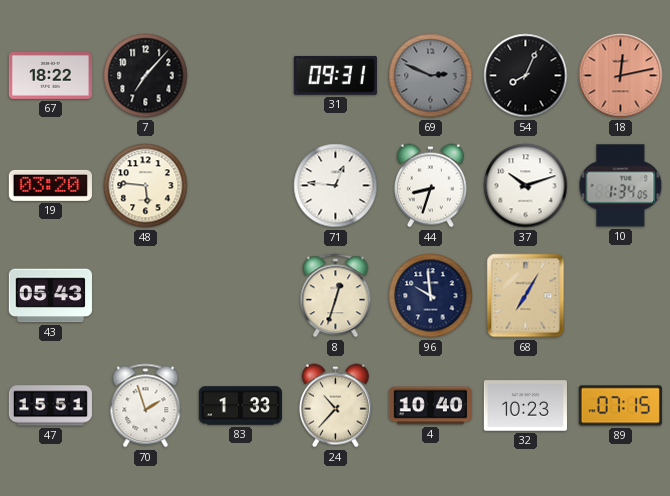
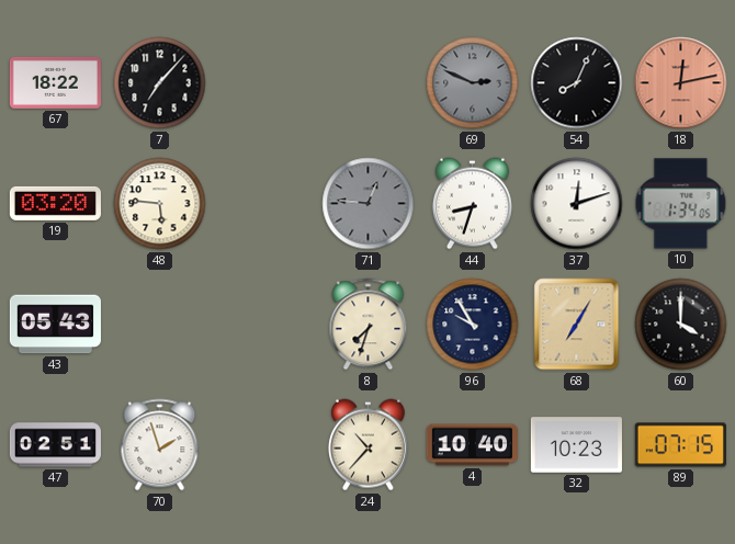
31: 09:31 -> none
71 dial: white -> grey
37: 10:12 -> 12:12
8: 12:33 -> 7:33
96: 9:59 -> 9:55
60: none -> 4:00
47: 15:51 -> 02:51
83: 1:33 -> none
